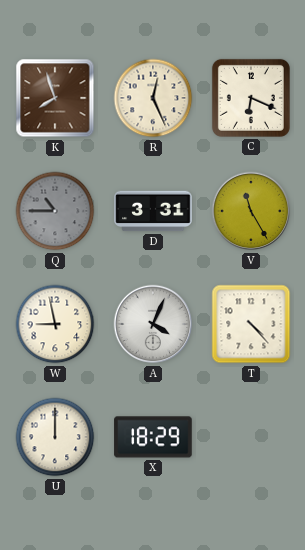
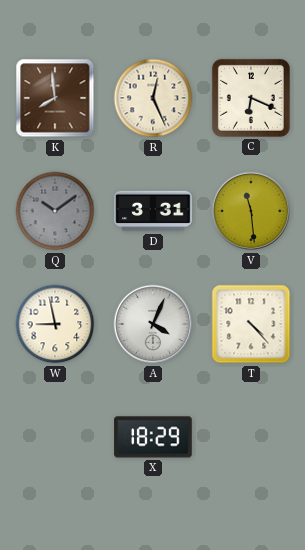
K: 7:57 -> 7:59
Q: 10:45 -> 10:09
V: 11:25 -> 11:29
U: 12:00 -> none
